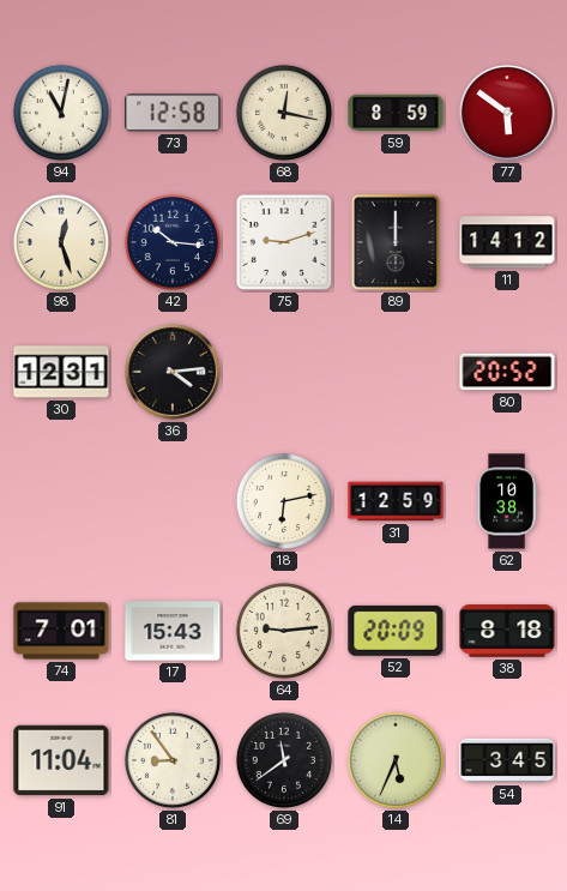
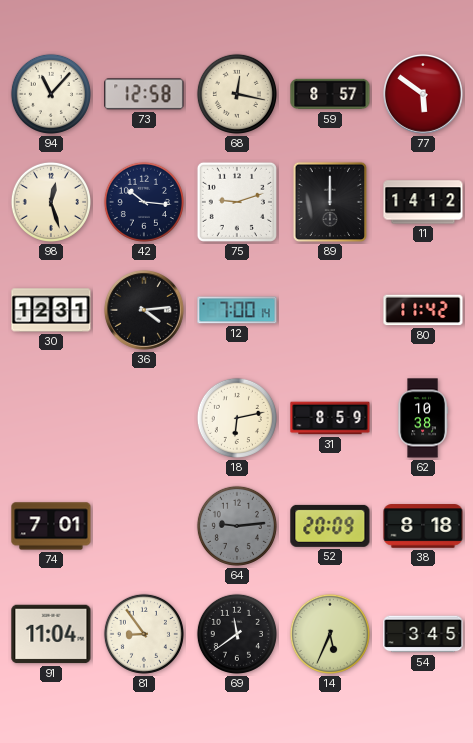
94: 11:02 -> 11:07
59: 8:59 -> 8:57
12: none -> 7:00
80: 20:52 -> 11:42
31: 12:59 -> 8:59
17: 15:43 -> none
64 dial: cream -> grey
